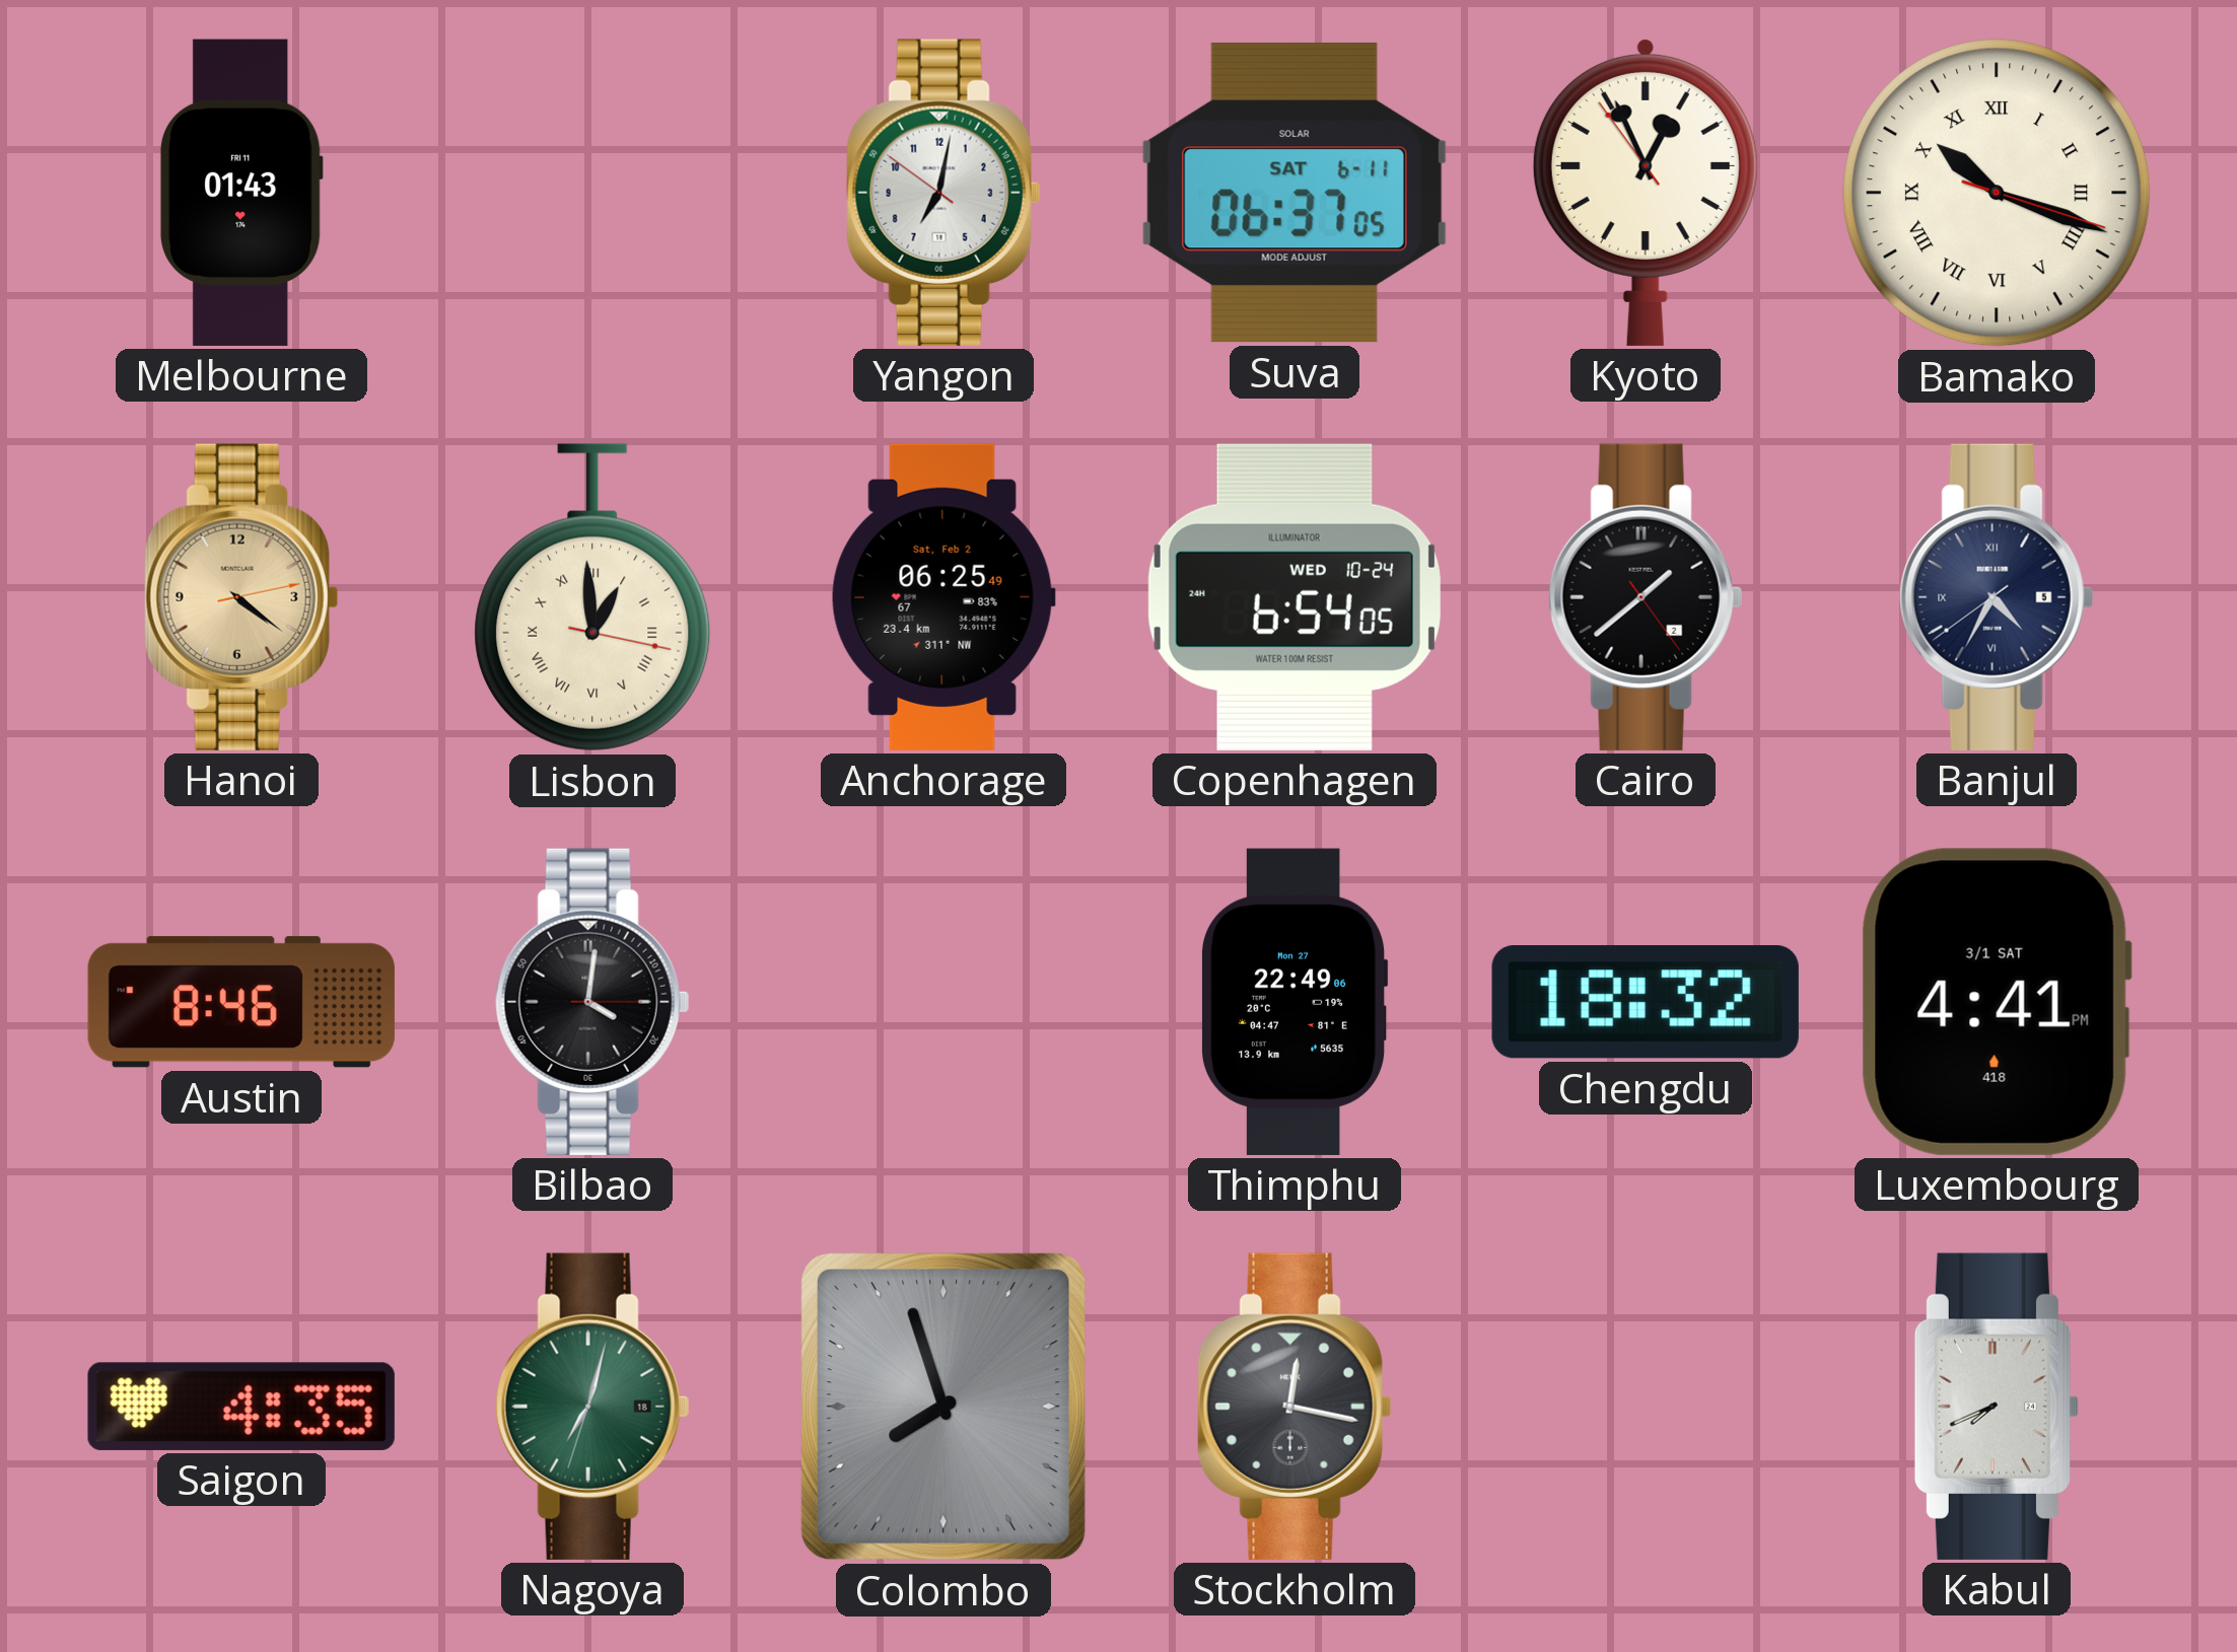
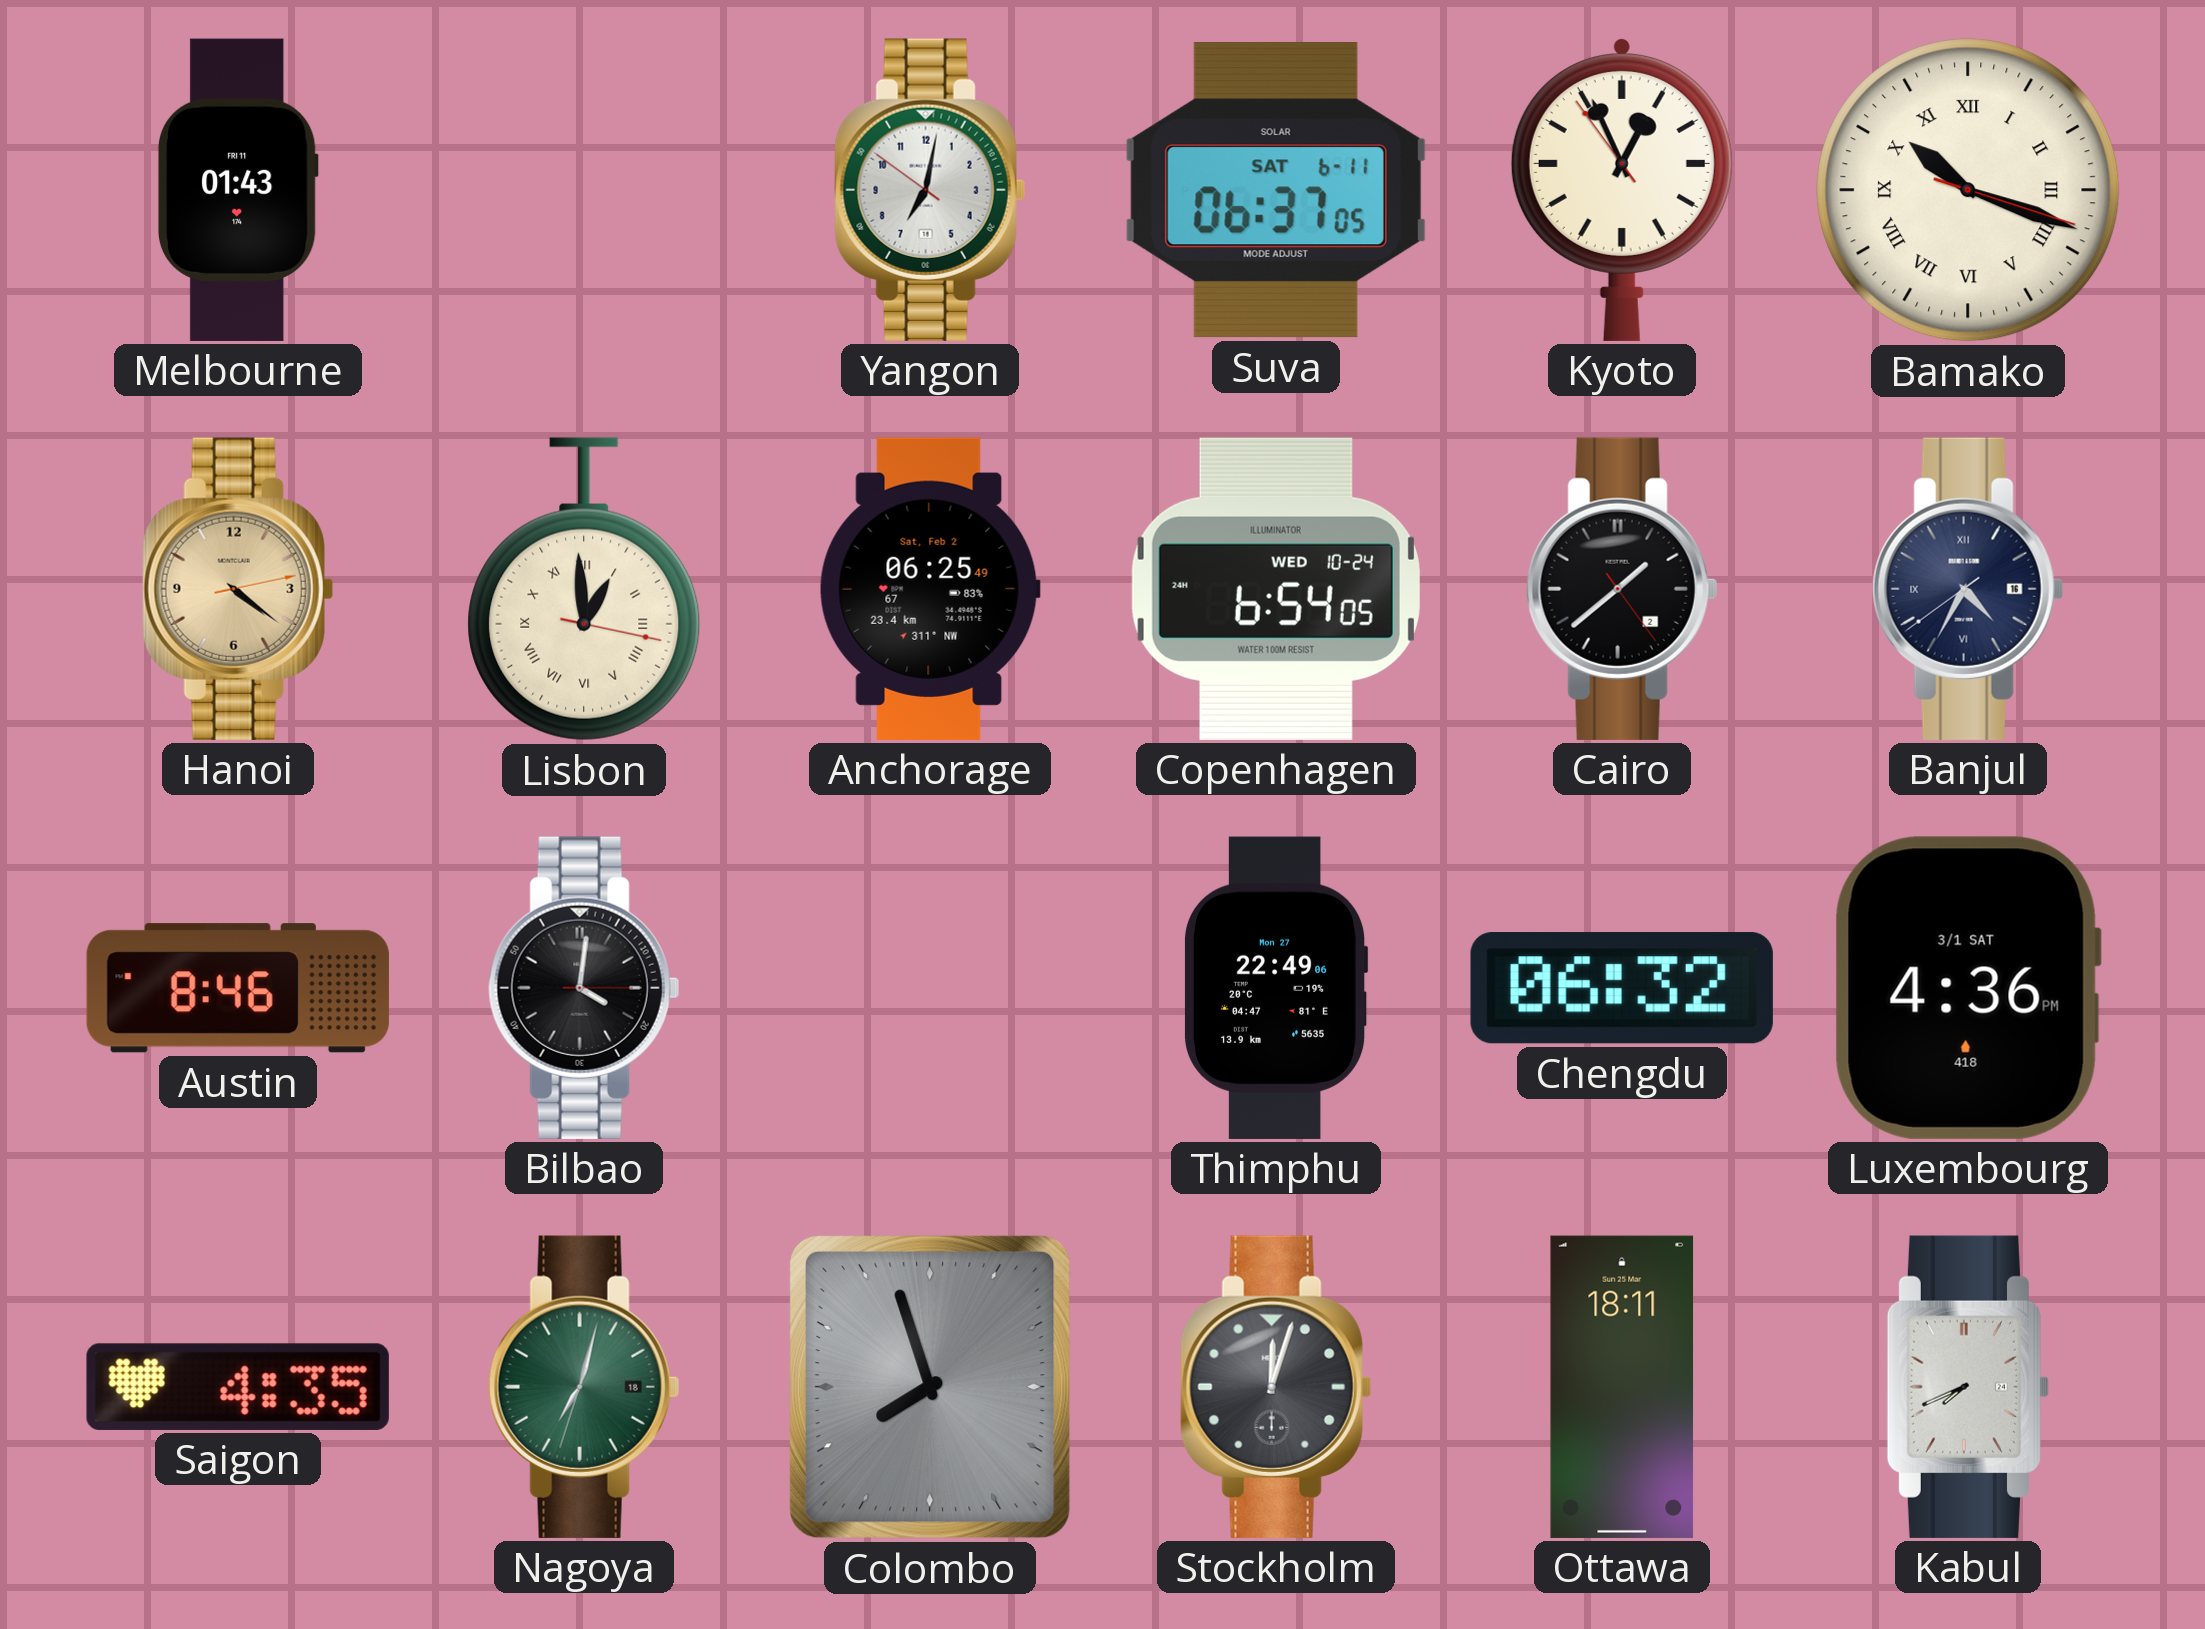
Banjul date: 5 -> 16
Chengdu: 18:32 -> 06:32
Luxembourg: 4:41 -> 4:36
Stockholm: 12:17 -> 12:03
Ottawa: none -> 18:11
